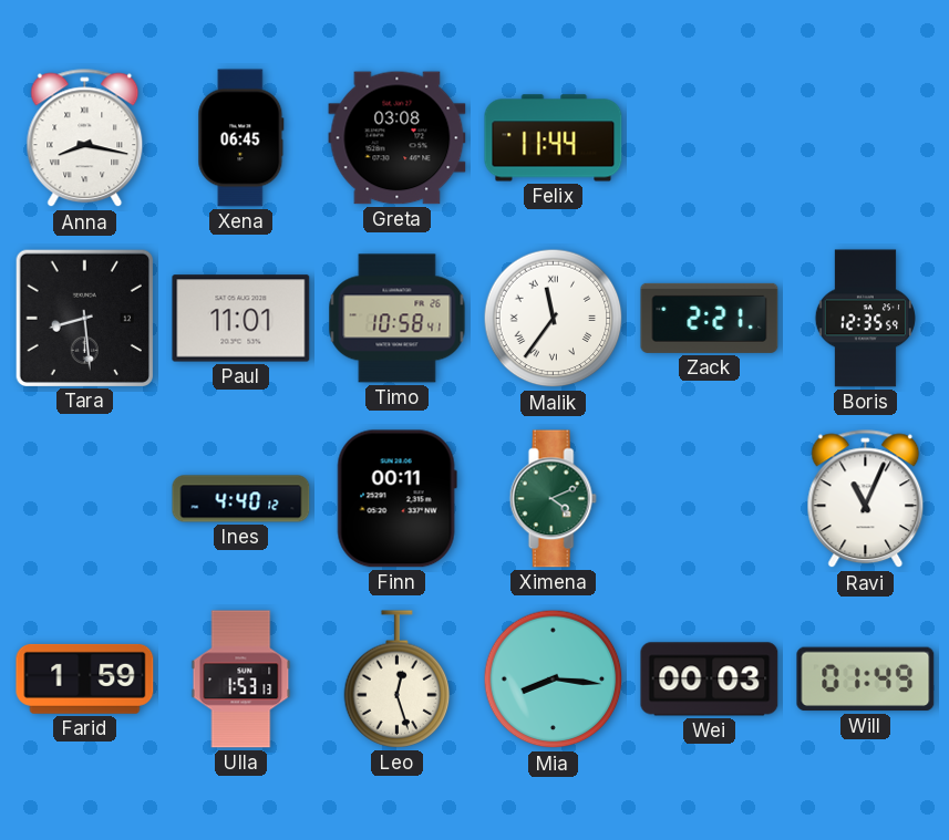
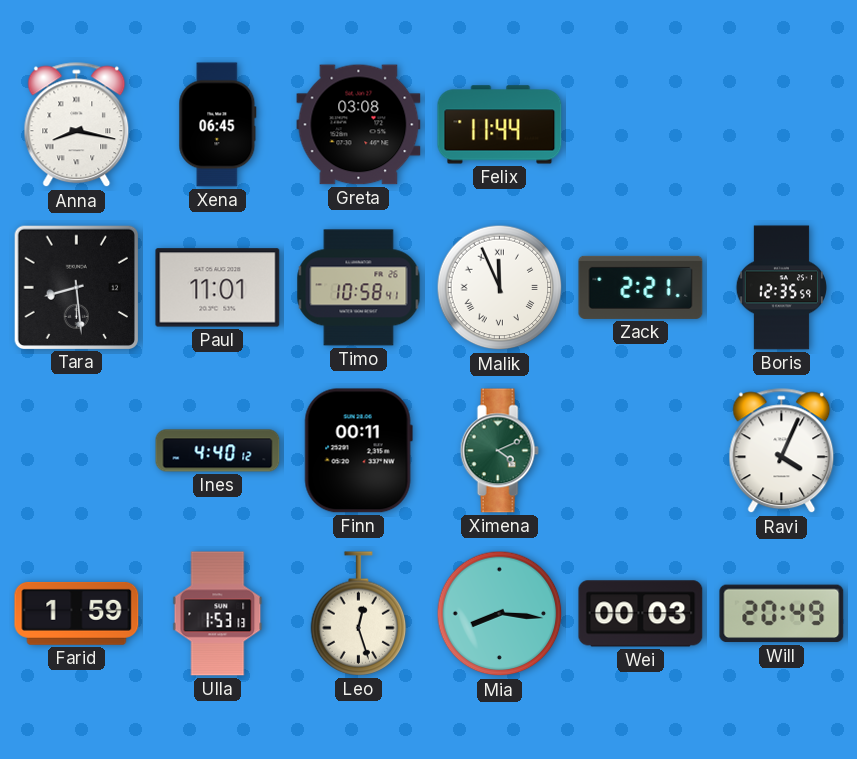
Malik: 11:36 -> 11:56
Ravi: 11:04 -> 4:04
Will: 01:49 -> 20:49
